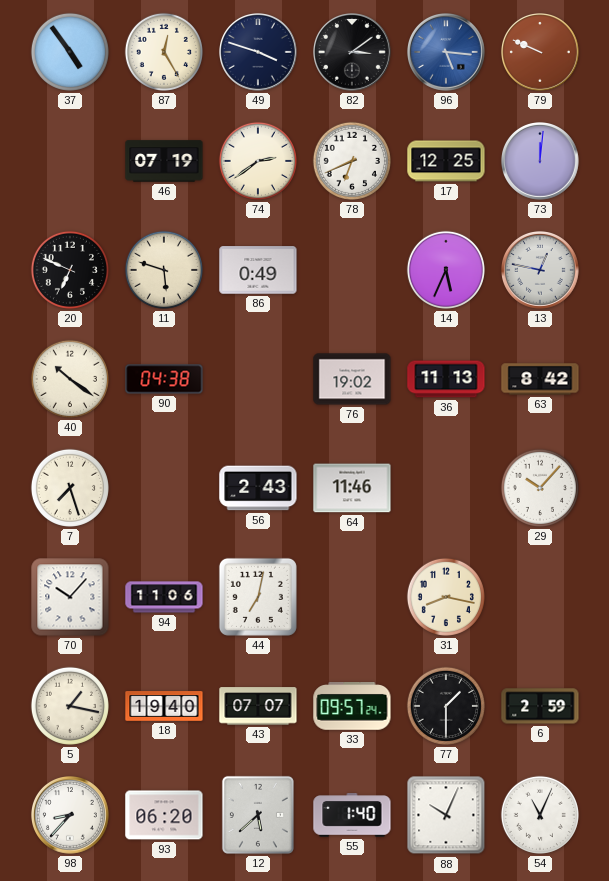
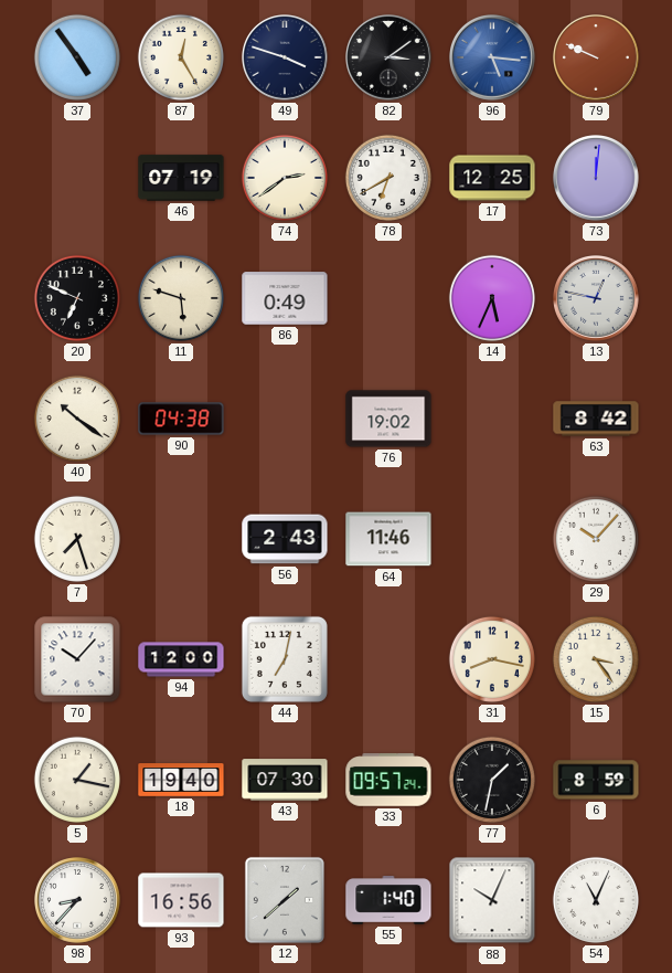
78: 6:41 -> 6:40
36: 11:13 -> none
94: 11:06 -> 12:00
15: none -> 3:24
43: 07:07 -> 07:30
77: 1:30 -> 1:32
6: 2:59 -> 8:59
93: 06:20 -> 16:56
12: 5:38 -> 1:38
